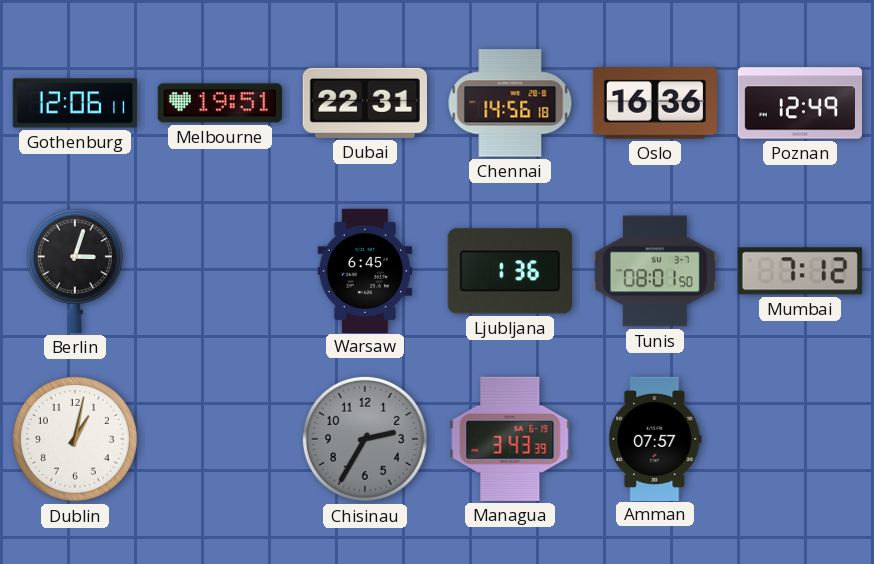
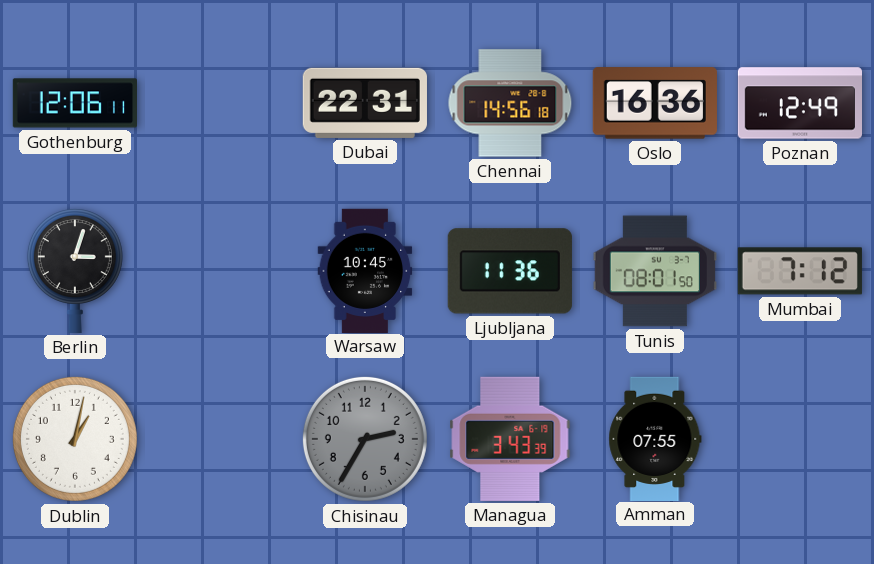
Melbourne: 19:51 -> none
Warsaw: 6:45 -> 10:45
Ljubljana: 1:36 -> 11:36
Amman: 07:57 -> 07:55
